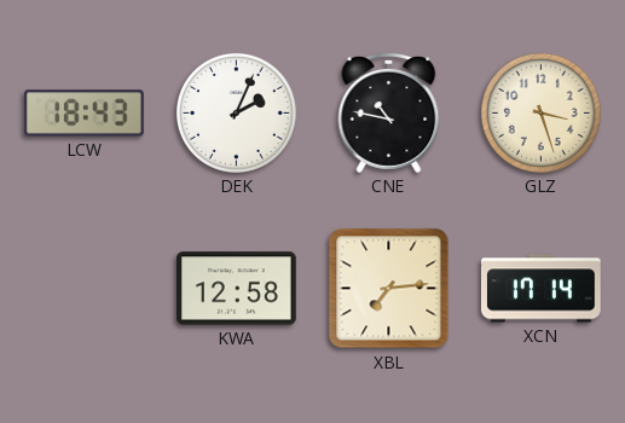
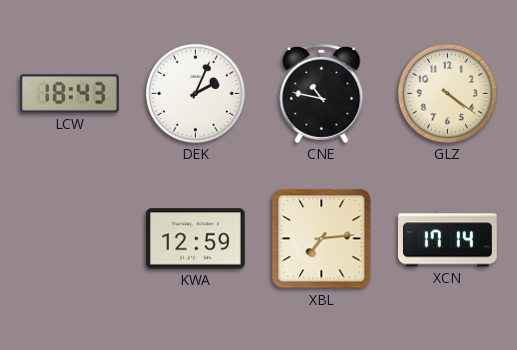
GLZ: 3:27 -> 4:21
KWA: 12:58 -> 12:59
